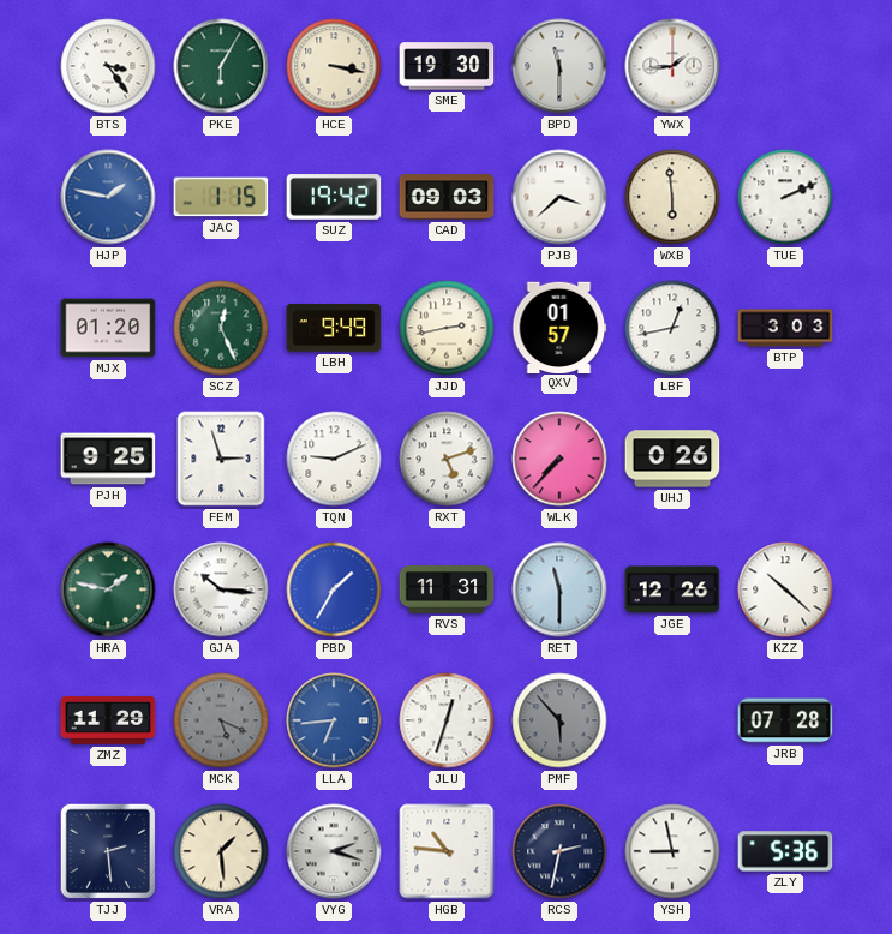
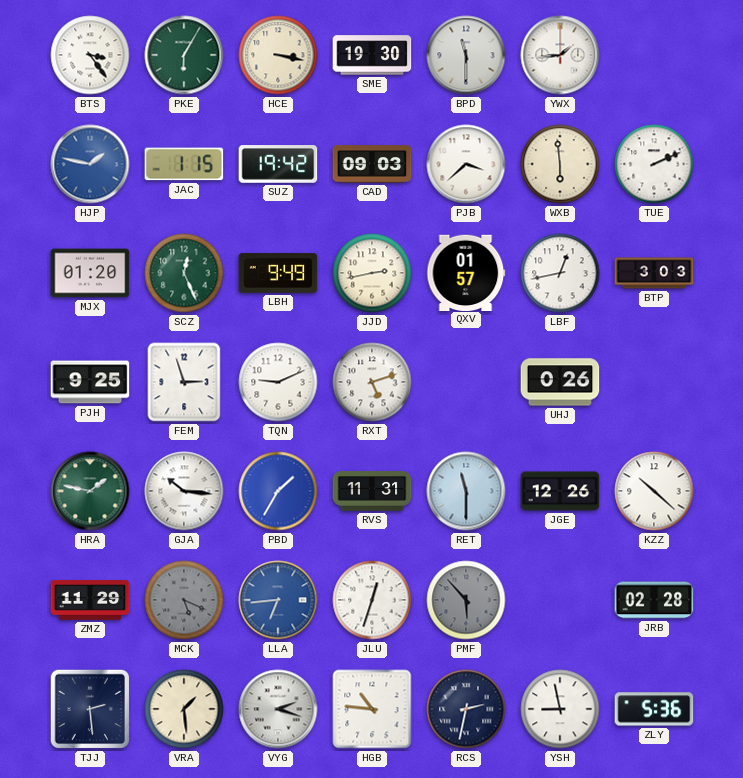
WLK: 7:37 -> none
JRB: 07:28 -> 02:28
